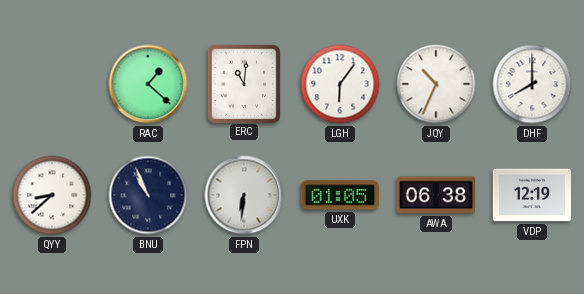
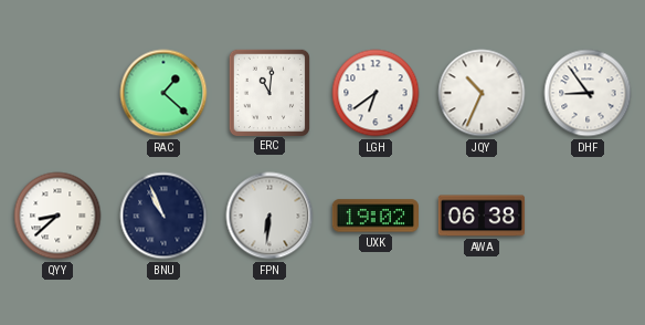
LGH: 6:06 -> 6:39
DHF: 8:00 -> 8:54
UXK: 01:05 -> 19:02
VDP: 12:19 -> none
